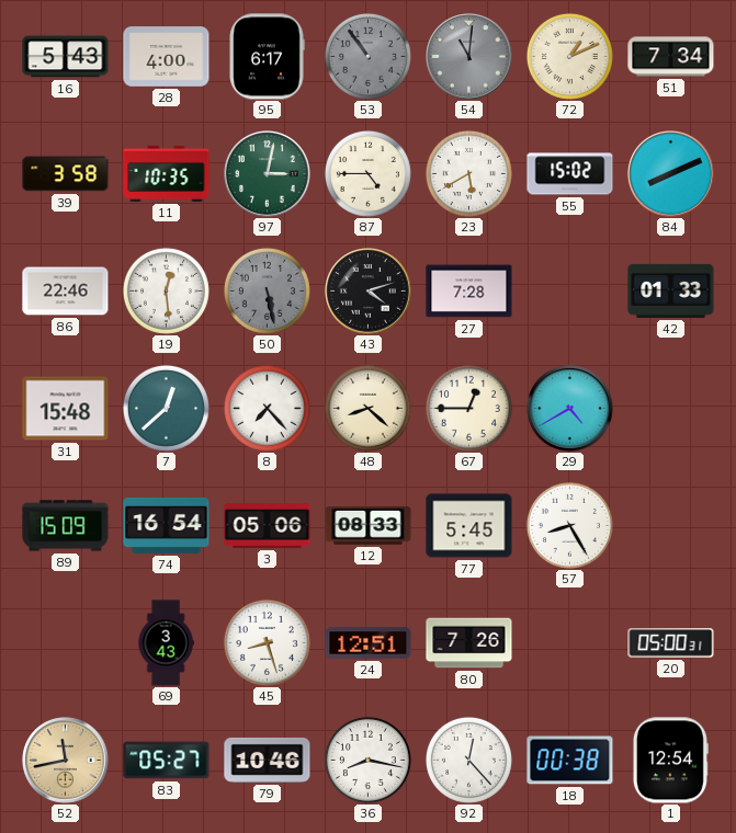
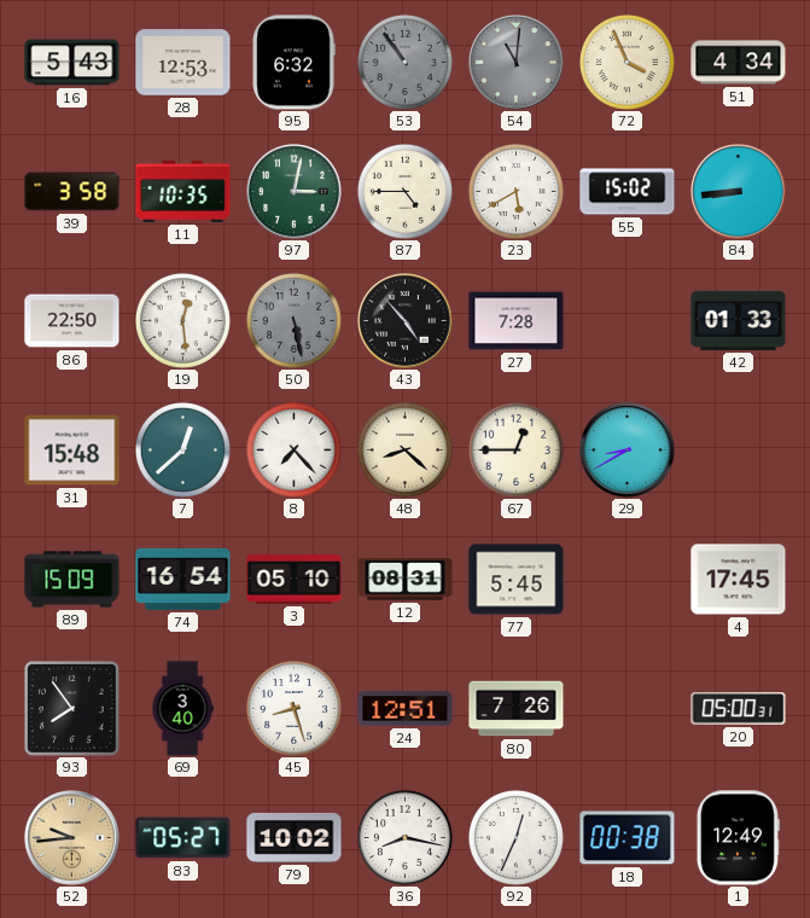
28: 4:00 -> 12:53
95: 6:17 -> 6:32
72: 1:11 -> 3:56
51: 7:34 -> 4:34
84: 8:11 -> 8:44
86: 22:46 -> 22:50
43: 4:12 -> 4:53
29: 4:40 -> 8:40
3: 05:06 -> 05:10
12: 08:33 -> 08:31
57: 8:25 -> none
4: none -> 17:45
93: none -> 7:54
69: 3:43 -> 3:40
52: 11:43 -> 9:44
79: 10:46 -> 10:02
92: 12:23 -> 12:34
1: 12:54 -> 12:49
